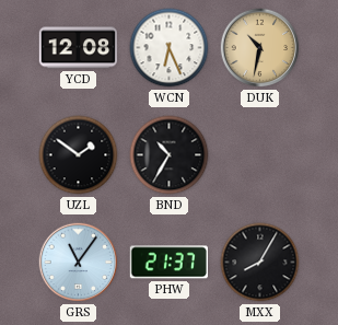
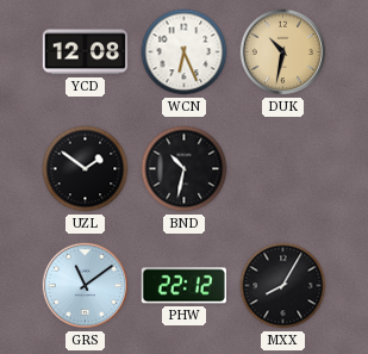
BND: 10:35 -> 10:32
GRS: 11:06 -> 11:09
PHW: 21:37 -> 22:12
